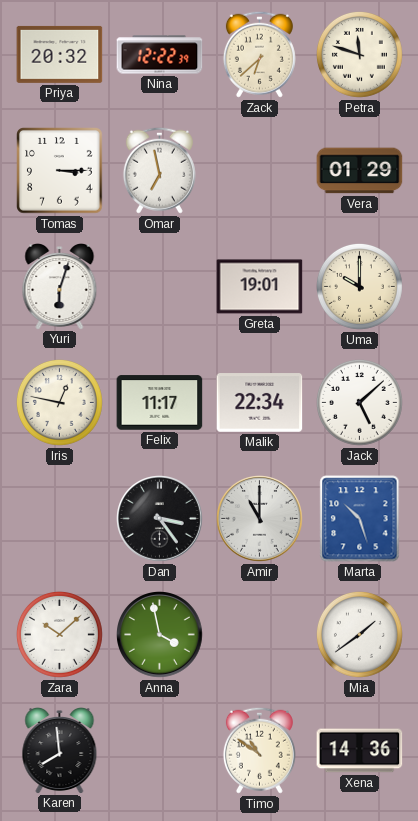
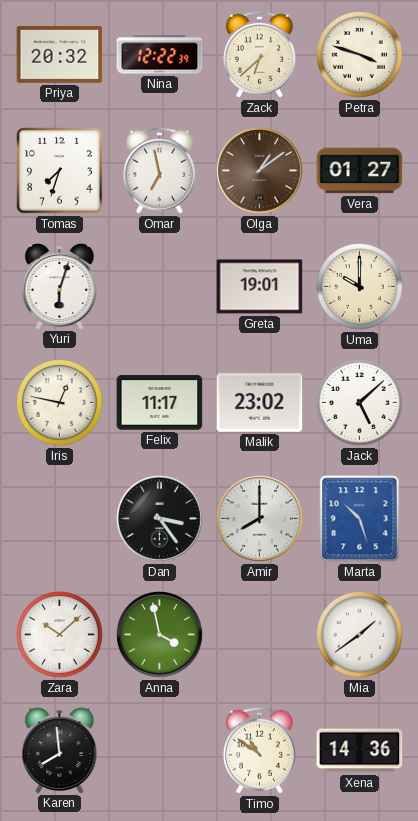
Petra: 11:48 -> 3:48
Tomas: 3:15 -> 7:33
Olga: none -> 1:09
Vera: 01:29 -> 01:27
Malik: 22:34 -> 23:02
Amir: 11:00 -> 8:00
